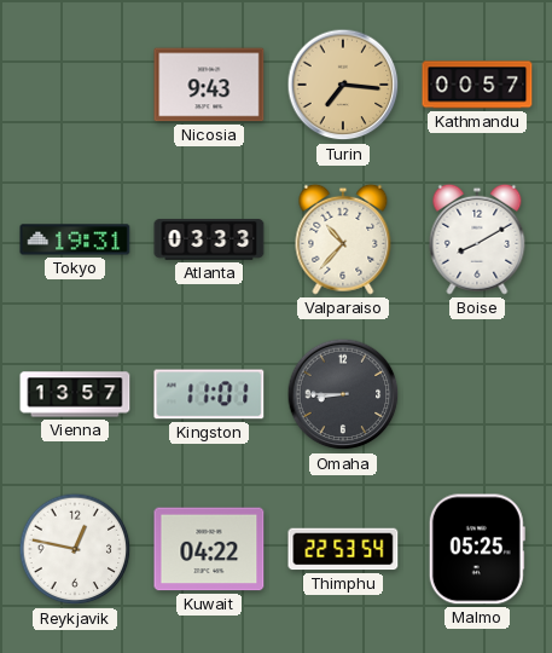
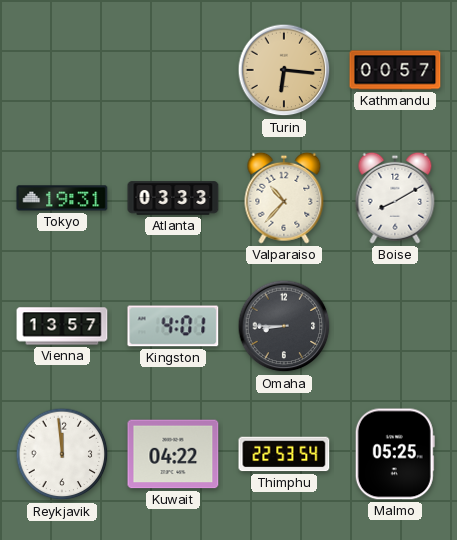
Nicosia: 9:43 -> none
Turin: 7:16 -> 6:16
Kingston: 11:01 -> 4:01
Reykjavik: 12:47 -> 11:59
